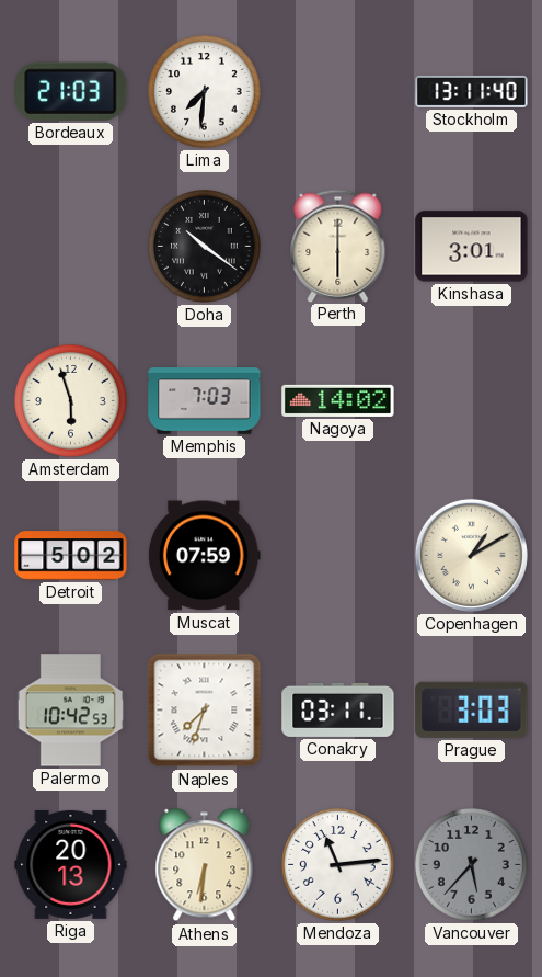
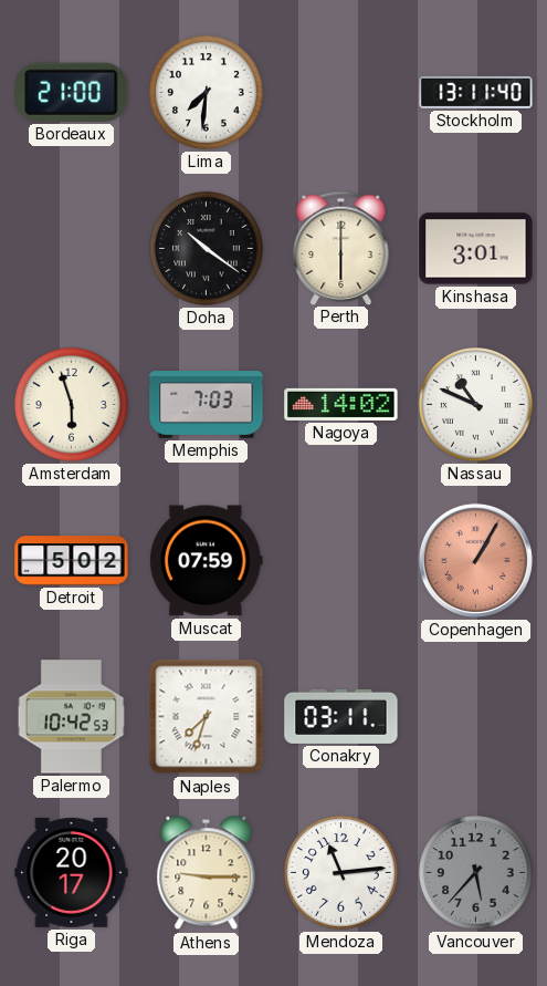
Bordeaux: 21:03 -> 21:00
Nassau: none -> 10:49
Copenhagen: 1:10 -> 1:05
Copenhagen dial: cream -> salmon
Prague: 3:03 -> none
Riga: 20:13 -> 20:17
Athens: 6:31 -> 9:15
